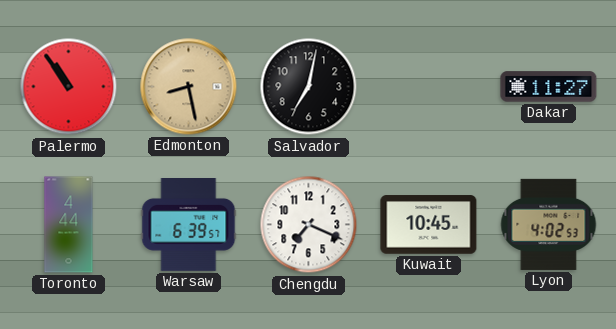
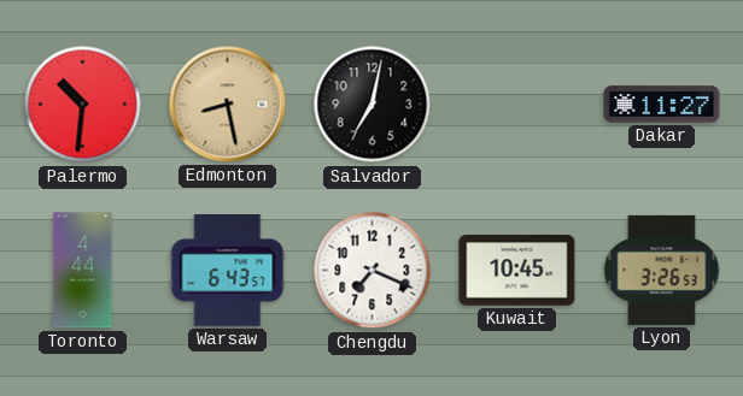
Palermo: 10:54 -> 10:31
Warsaw: 6:39 -> 6:43
Lyon: 4:02 -> 3:26
